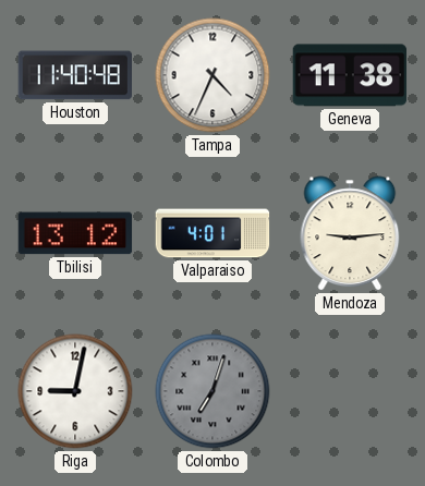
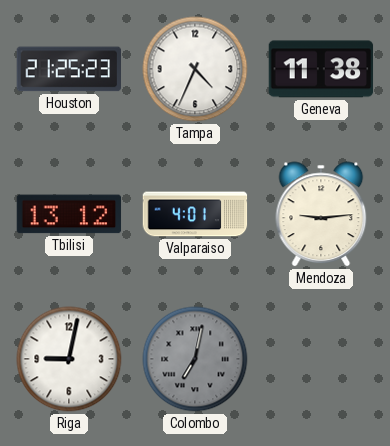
Houston: 11:40 -> 21:25
Colombo: 7:03 -> 7:02
